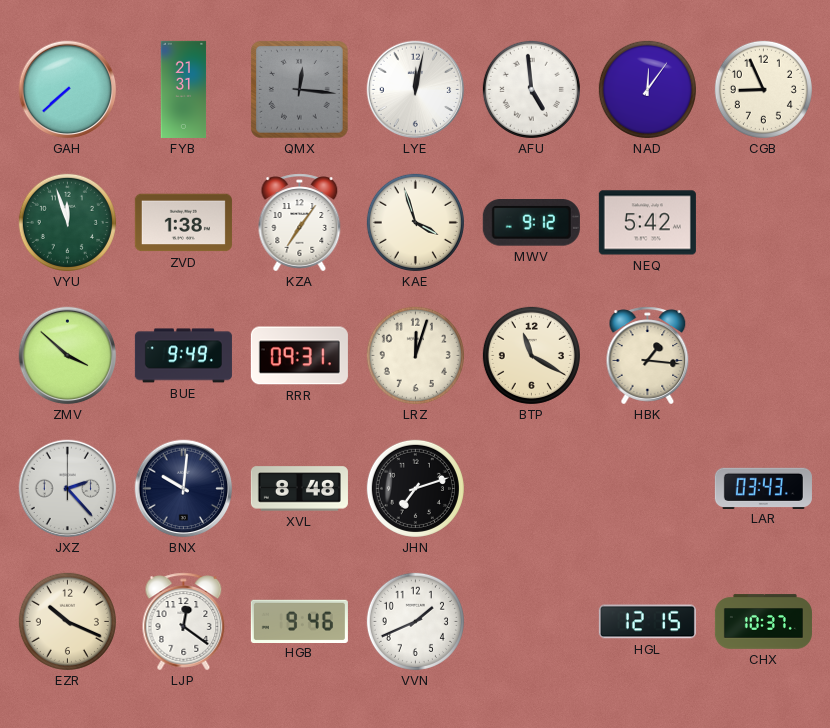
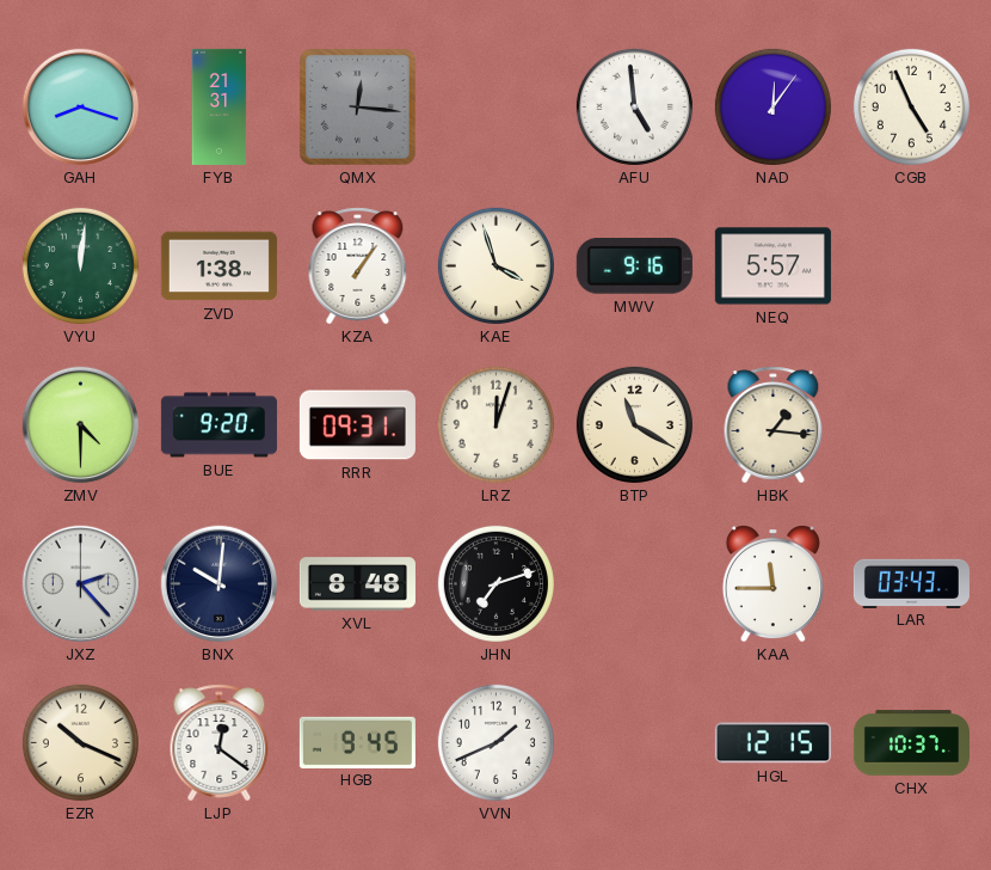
GAH: 7:38 -> 8:18
LYE: 12:02 -> none
CGB: 8:56 -> 4:56
VYU: 11:57 -> 12:01
KZA: 7:06 -> 1:06
MWV: 9:12 -> 9:16
NEQ: 5:42 -> 5:57
ZMV: 3:52 -> 4:30
BUE: 9:49 -> 9:20
KAA: none -> 11:45
HGB: 9:46 -> 9:45
